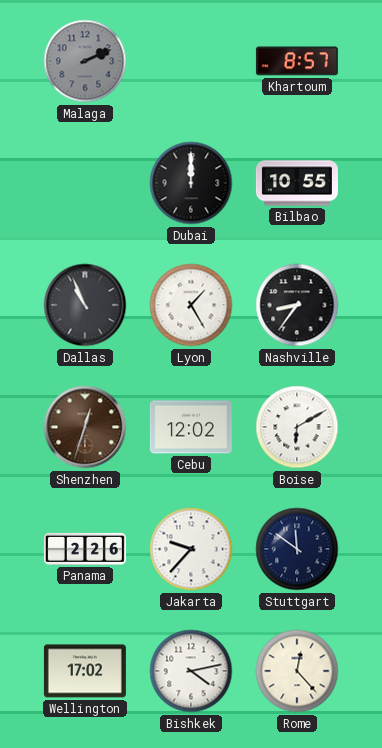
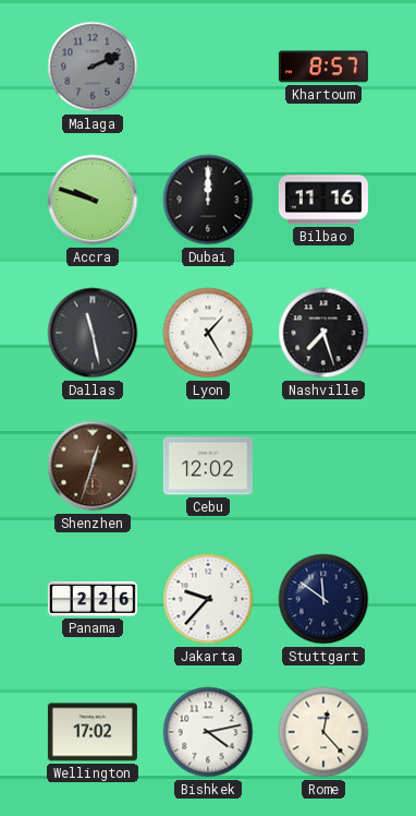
Accra: none -> 9:48
Bilbao: 10:55 -> 11:16
Dallas: 10:56 -> 11:28
Nashville: 8:36 -> 7:27
Boise: 6:10 -> none
